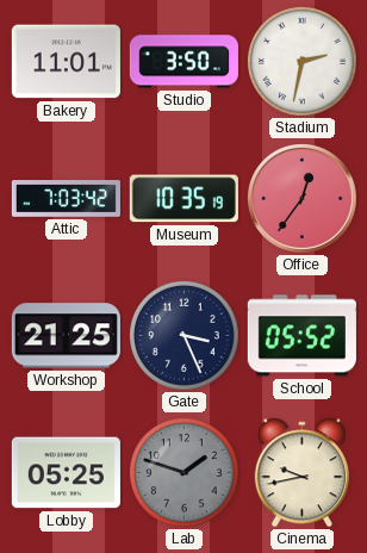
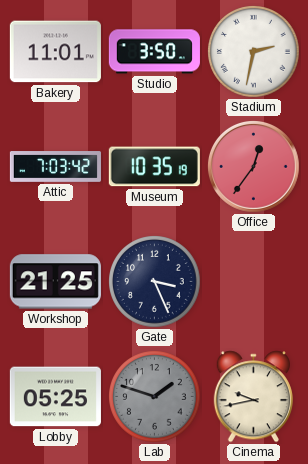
School: 05:52 -> none
